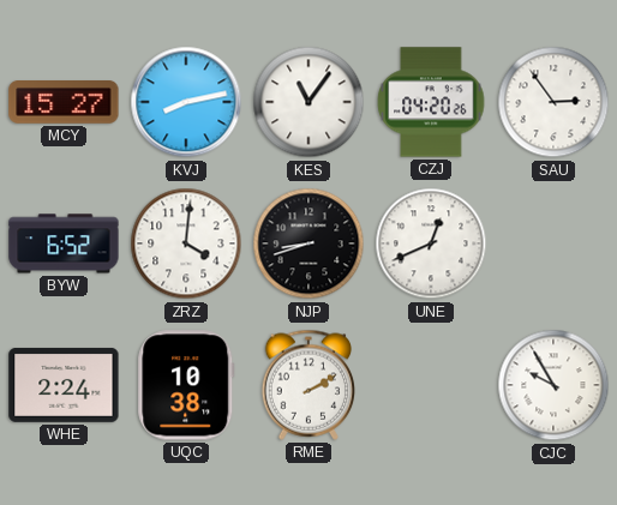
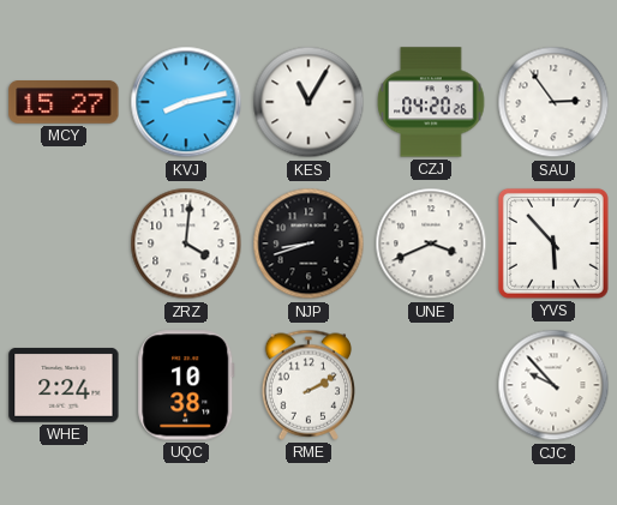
KES: 11:06 -> 11:05
BYW: 6:52 -> none
UNE: 12:41 -> 3:41
YVS: none -> 5:53
CJC: 9:55 -> 9:53
